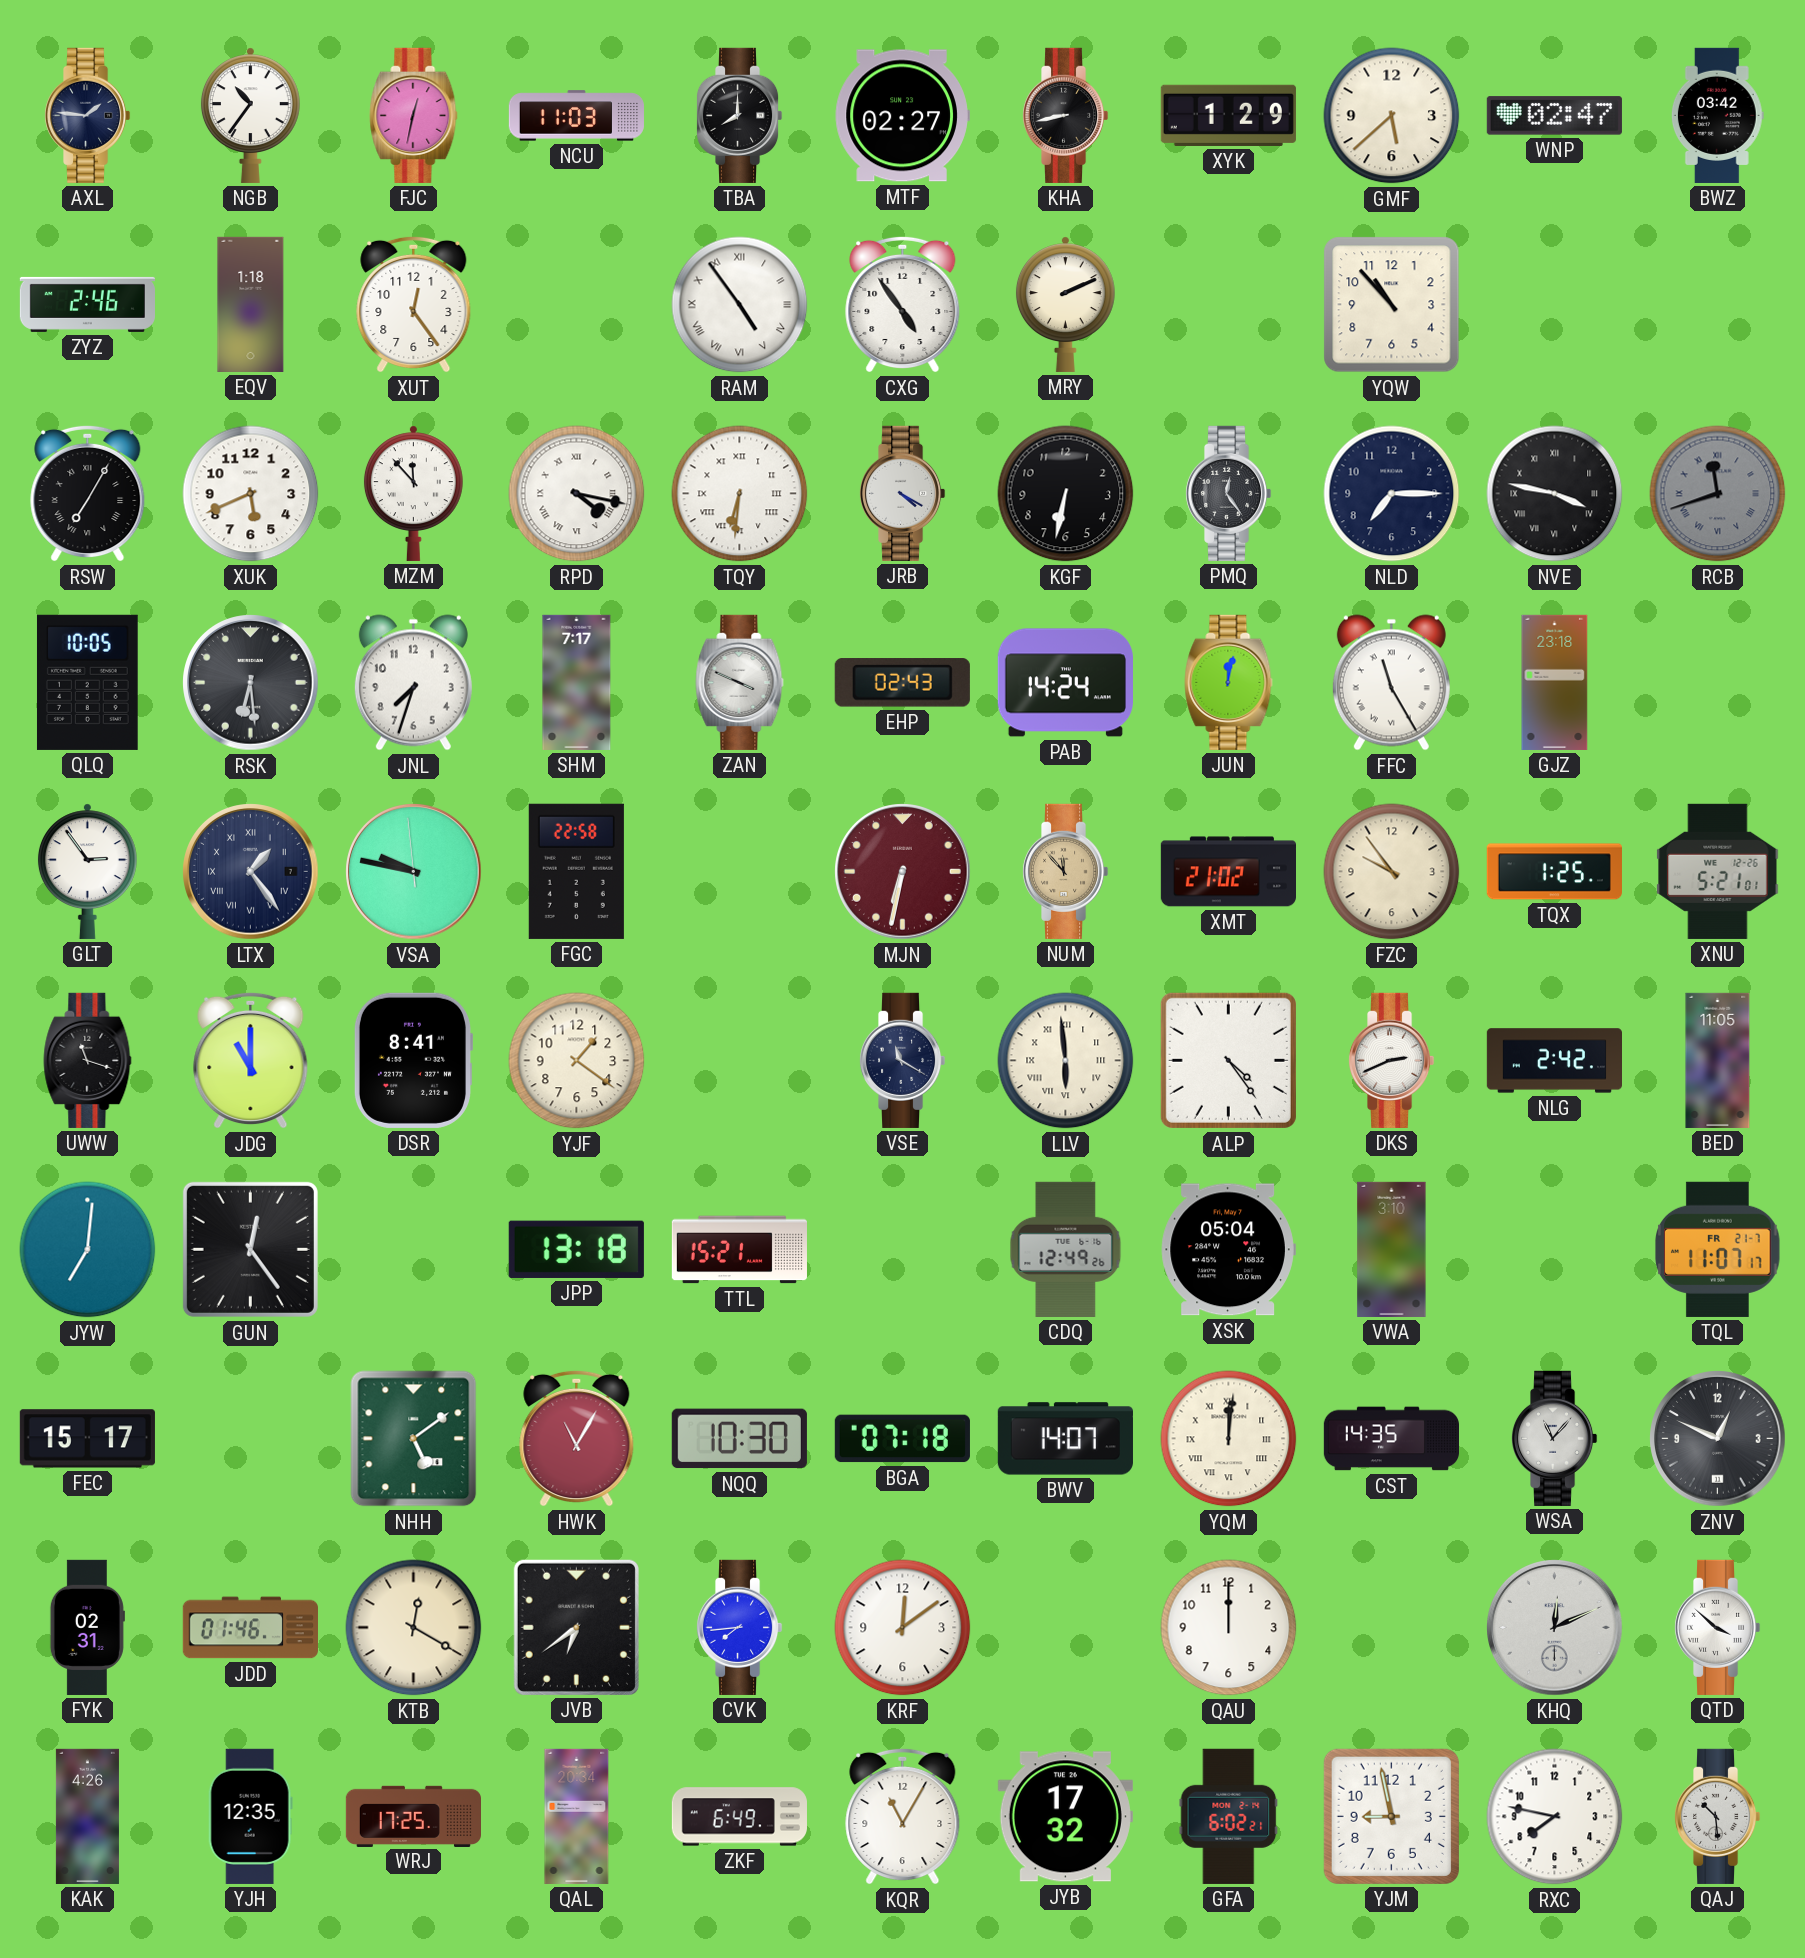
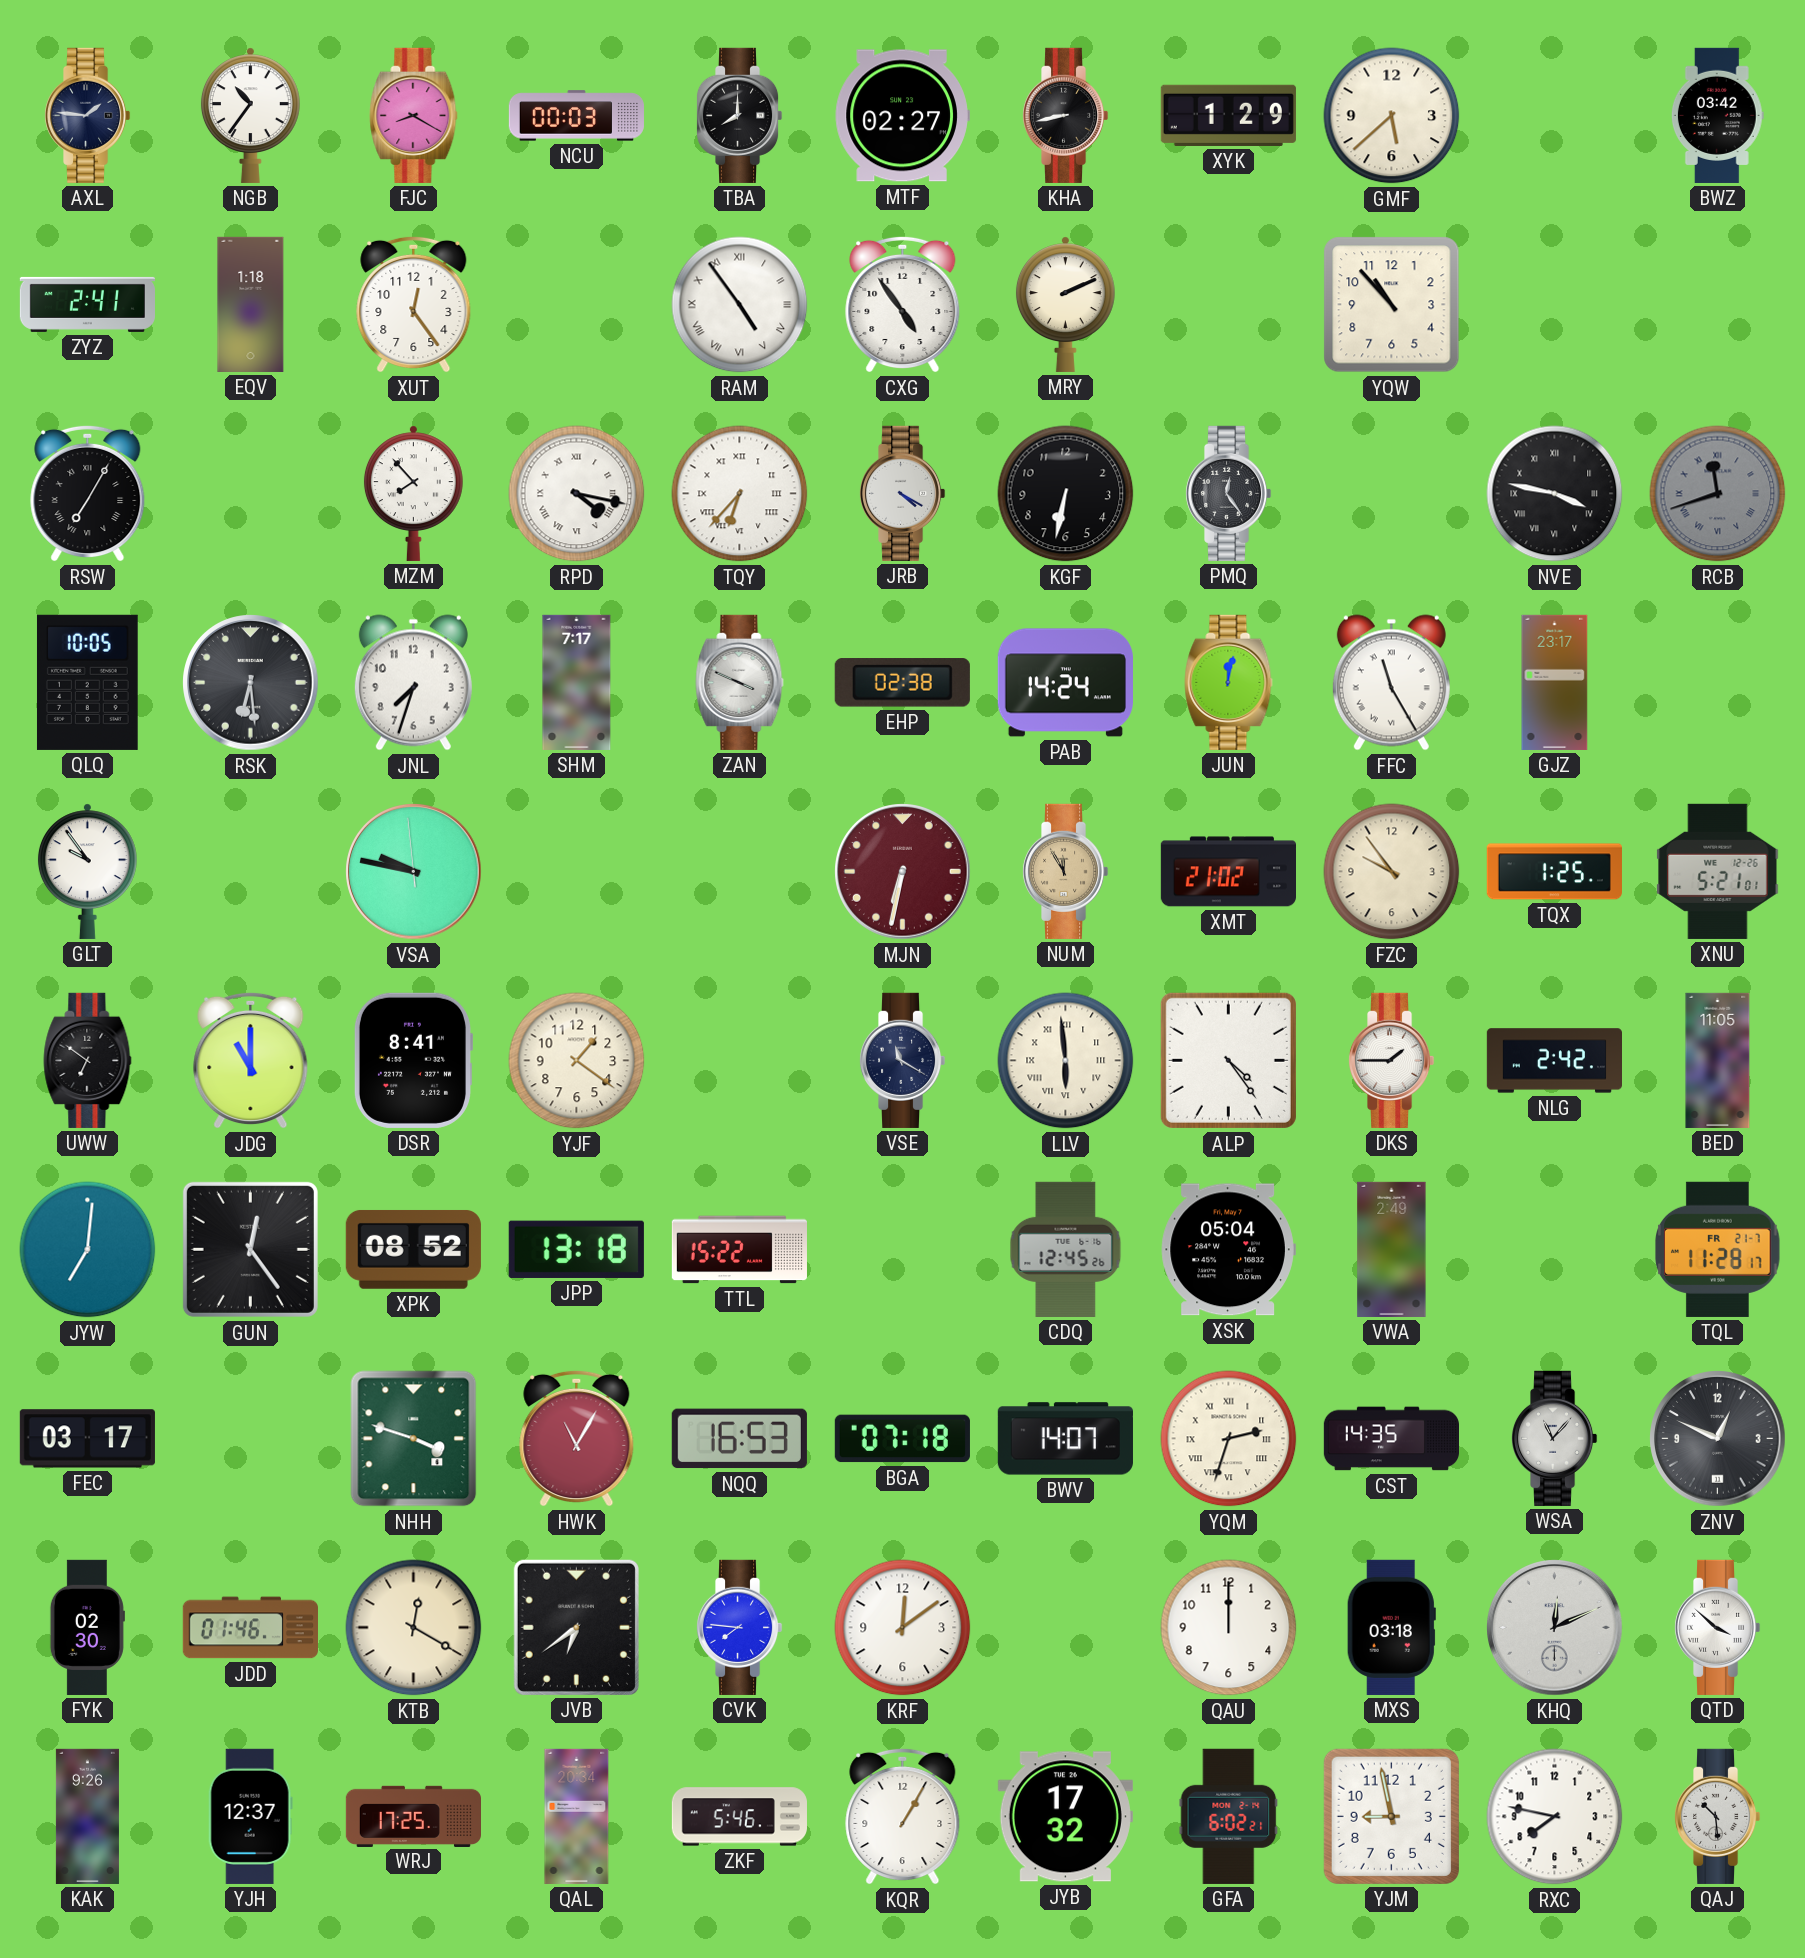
FJC: 12:32 -> 8:20
NCU: 11:03 -> 00:03
WNP: 02:47 -> none
ZYZ: 2:46 -> 2:41
XUK: 5:41 -> none
MZM: 11:53 -> 7:53
TQY: 6:31 -> 6:37
NLD: 7:15 -> none
EHP: 02:43 -> 02:38
GJZ: 23:18 -> 23:17
GLT: 2:54 -> 9:54
LTX: 1:24 -> none
FGC: 22:58 -> none
NUM: 11:53 -> 11:55
UWW: 11:18 -> 6:51
DKS: 2:41 -> 1:45
XPK: none -> 08:52
TTL: 15:21 -> 15:22
CDQ: 12:49 -> 12:45
VWA: 3:10 -> 2:49
TQL: 11:07 -> 11:28
FEC: 15:17 -> 03:17
NHH: 5:09 -> 3:48
NQQ: 10:30 -> 16:53
YQM: 12:01 -> 2:33
FYK: 02:31 -> 02:30
CVK: 7:44 -> 7:46
MXS: none -> 03:18
KAK: 4:26 -> 9:26
YJH: 12:35 -> 12:37
ZKF: 6:49 -> 5:46
KQR: 11:05 -> 1:05
